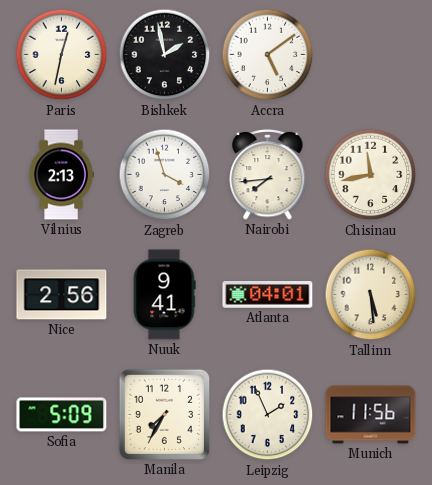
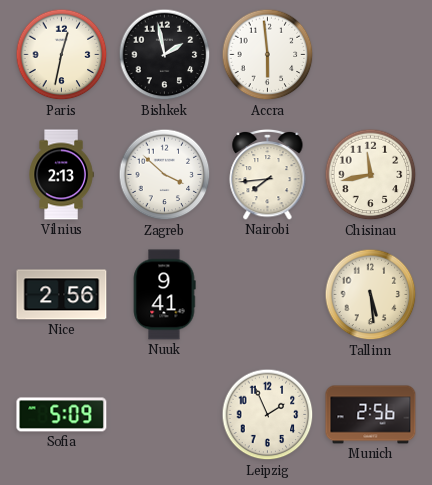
Accra: 5:09 -> 5:59
Zagreb: 3:57 -> 3:52
Atlanta: 04:01 -> none
Manila: 7:35 -> none
Munich: 11:56 -> 2:56
